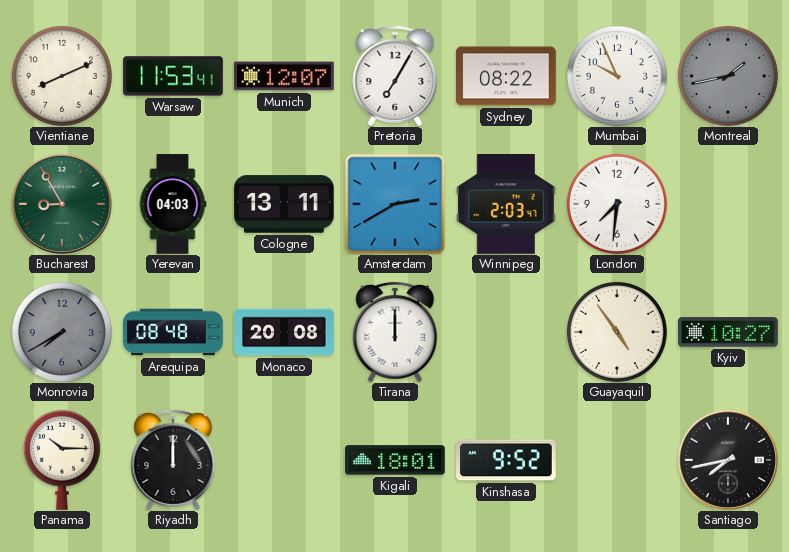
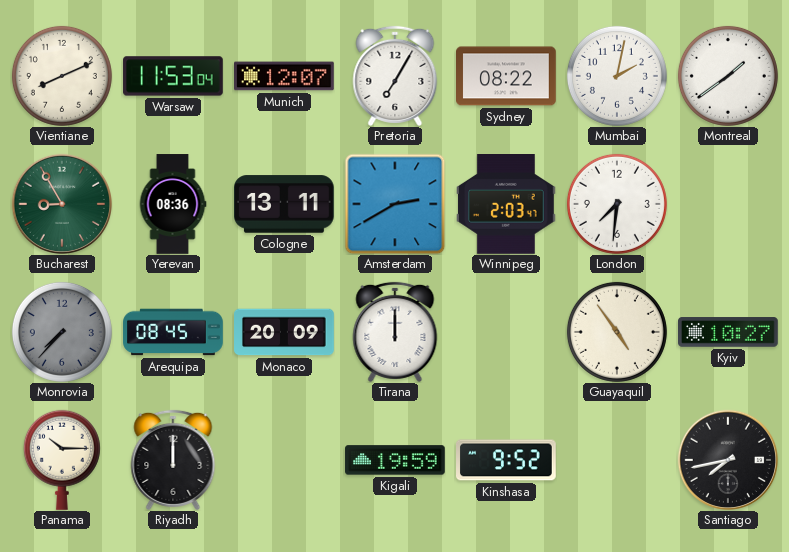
Warsaw: 11:53:41 -> 11:53:04
Mumbai: 9:56 -> 2:02
Montreal: 1:43 -> 1:39
Montreal dial: grey -> white
Yerevan: 04:03 -> 08:36
Monrovia: 7:40 -> 7:37
Arequipa: 08:48 -> 08:45
Monaco: 20:08 -> 20:09
Kigali: 18:01 -> 19:59
